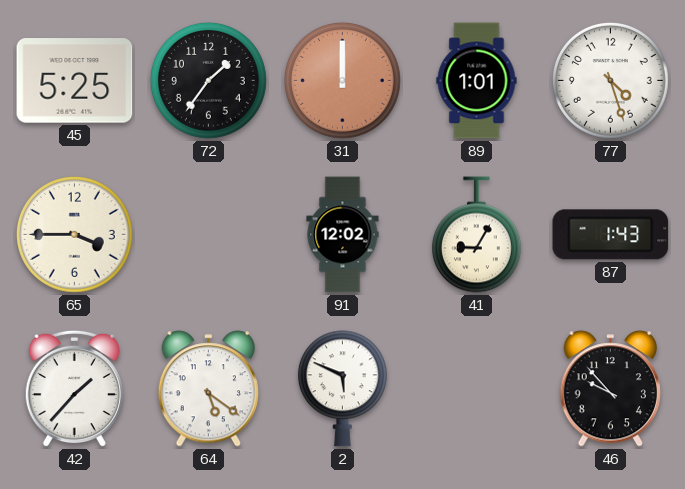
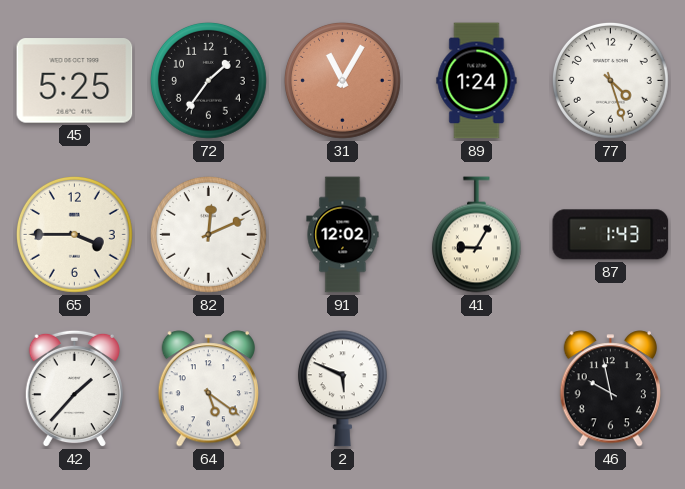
31: 12:00 -> 11:05
89: 1:01 -> 1:24
82: none -> 12:11
46: 9:53 -> 9:58
